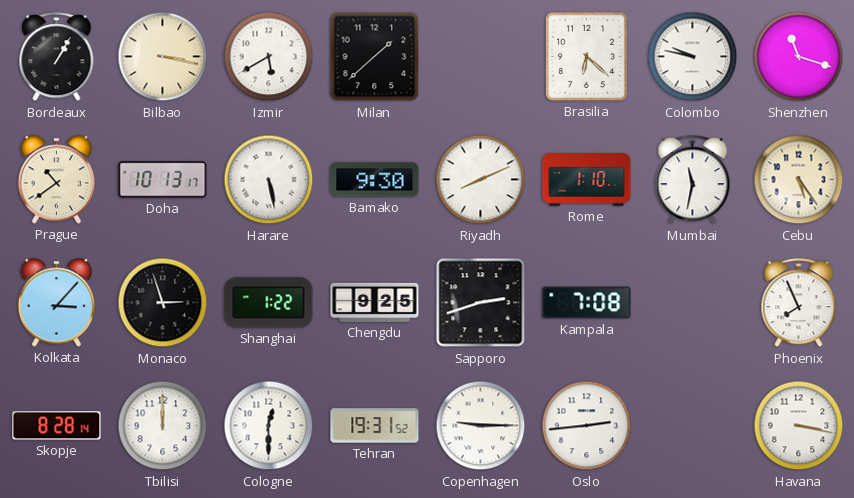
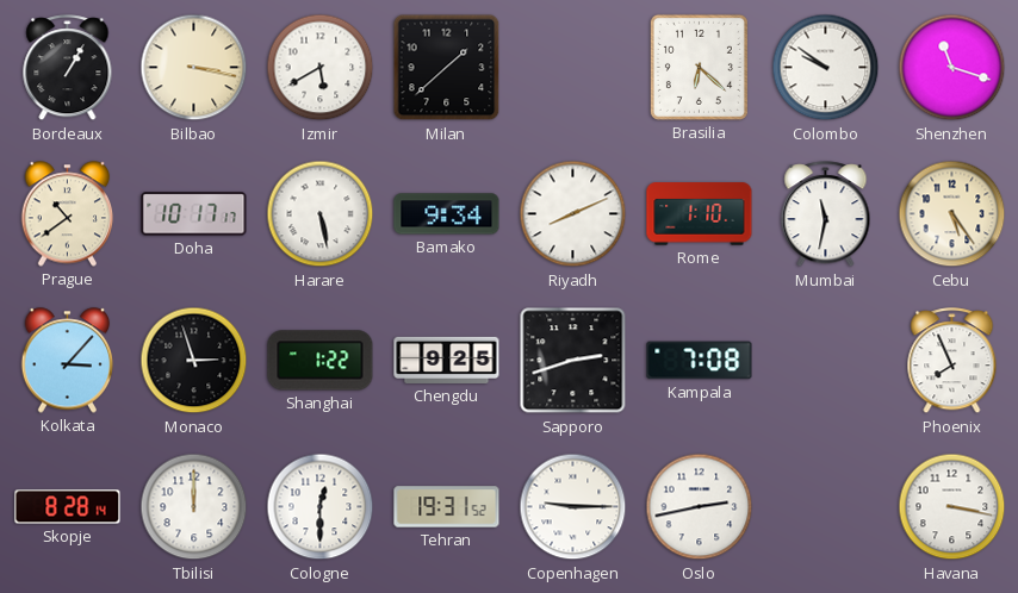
Colombo: 9:47 -> 9:51
Doha: 10:13 -> 10:17
Bamako: 9:30 -> 9:34
Oslo: 2:44 -> 2:43
